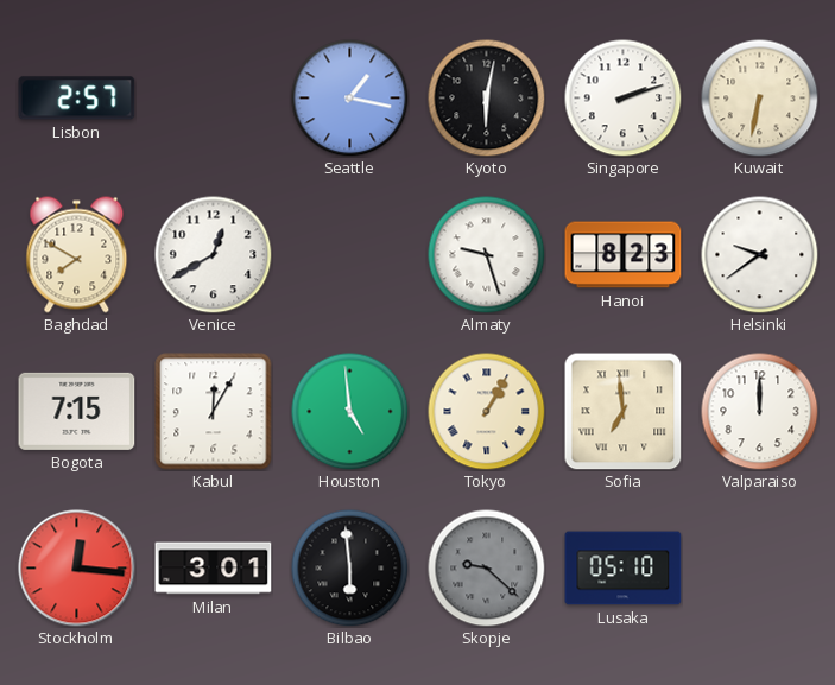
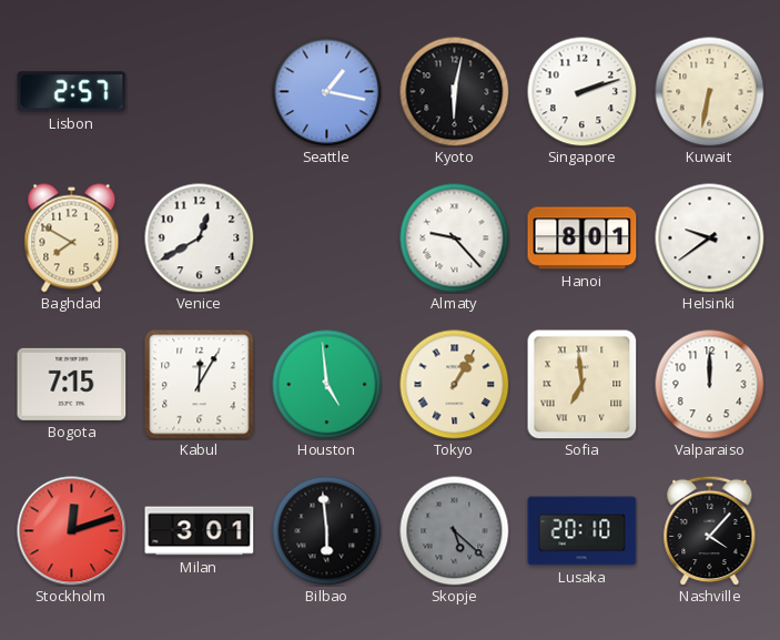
Almaty: 9:27 -> 9:23
Hanoi: 8:23 -> 8:01
Stockholm: 12:16 -> 12:12
Skopje: 9:22 -> 5:22
Lusaka: 05:10 -> 20:10
Nashville: none -> 4:07
